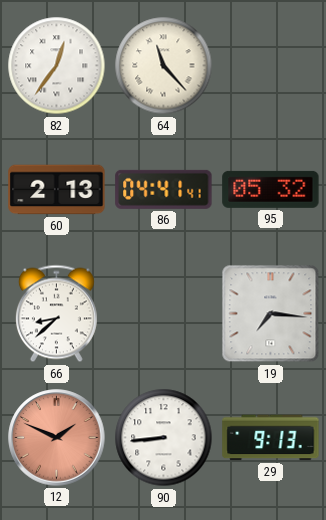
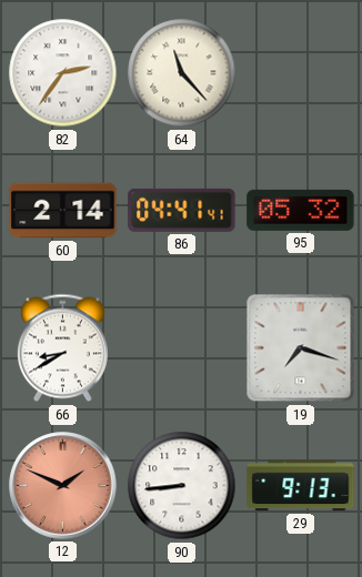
82: 12:36 -> 2:36
60: 2:13 -> 2:14
66: 8:38 -> 8:40
19: 7:16 -> 7:18
